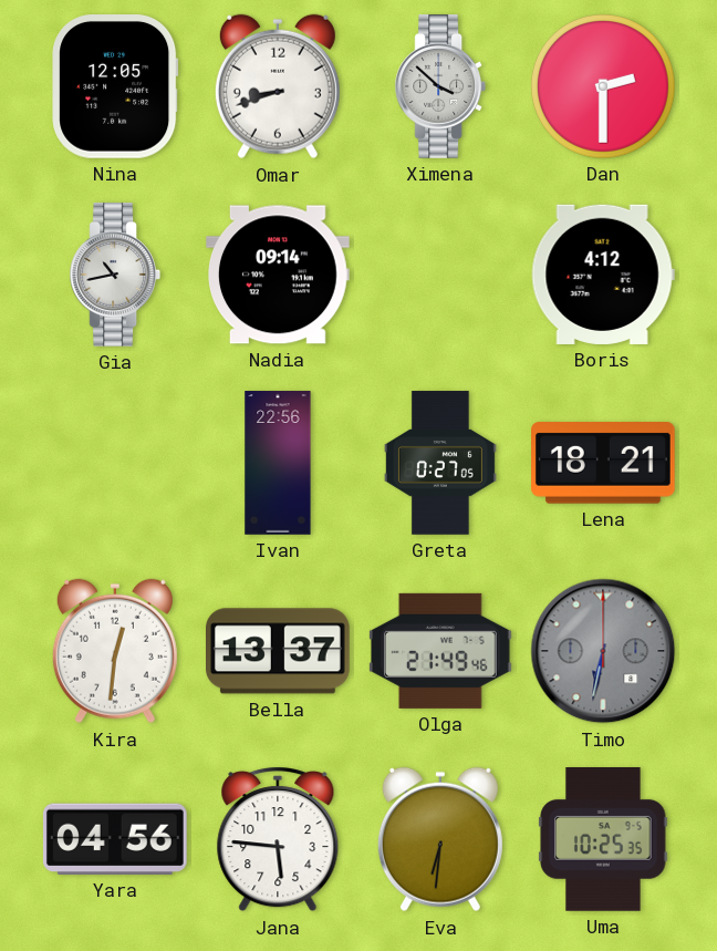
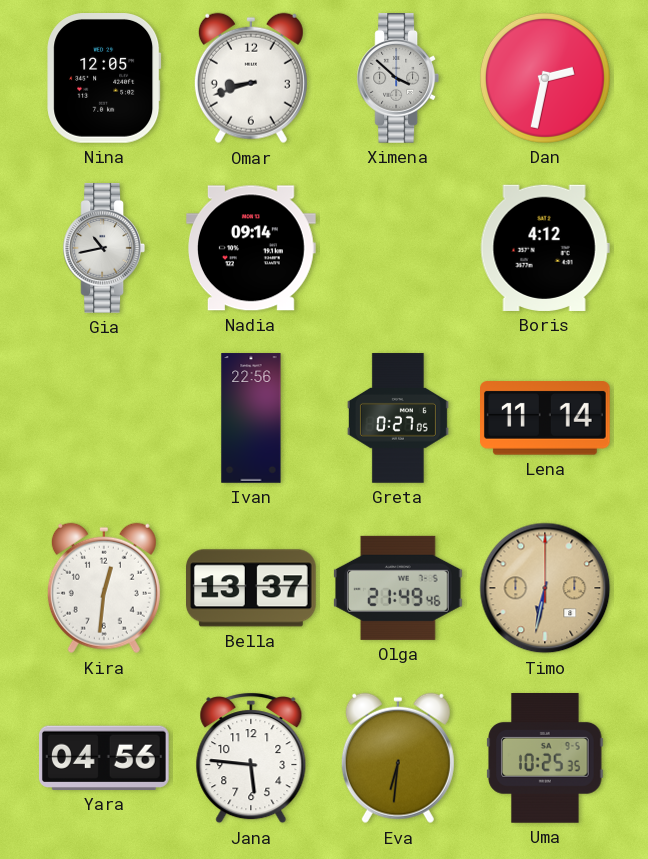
Dan: 2:30 -> 2:32
Lena: 18:21 -> 11:14
Timo dial: grey -> champagne
